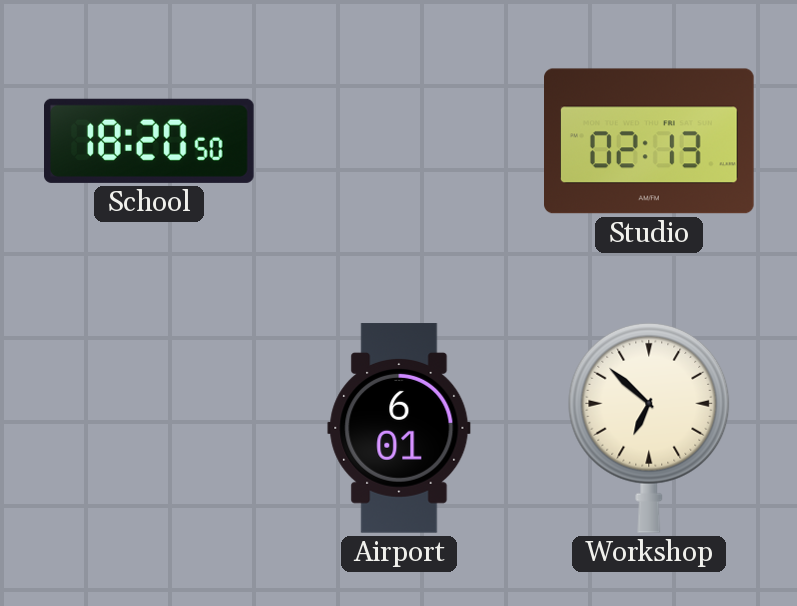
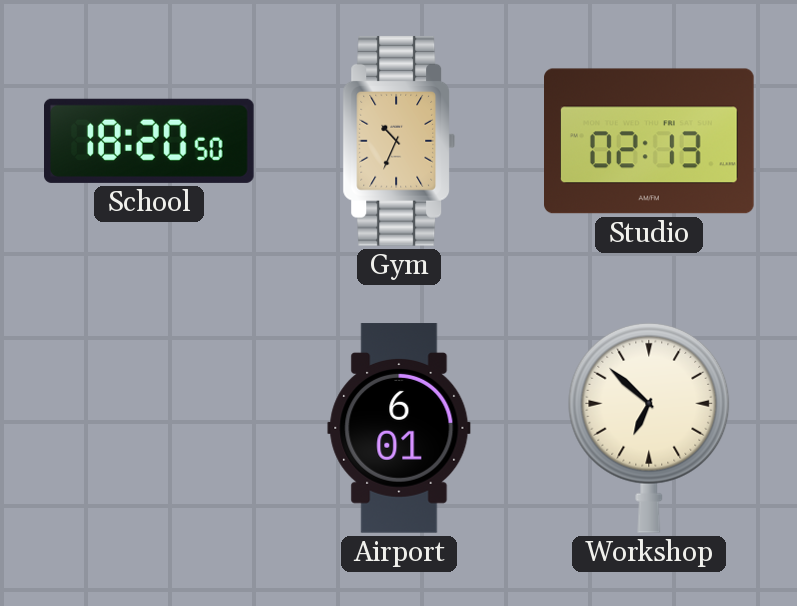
Gym: none -> 10:34
